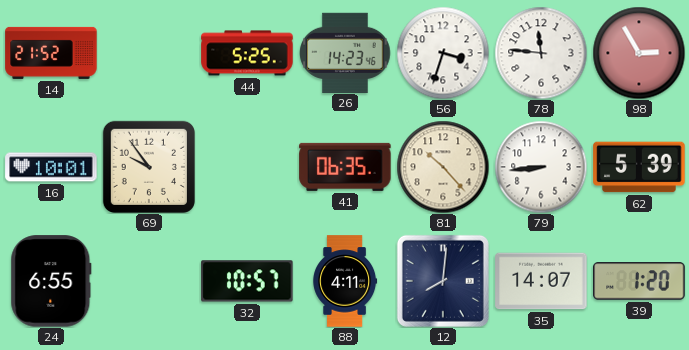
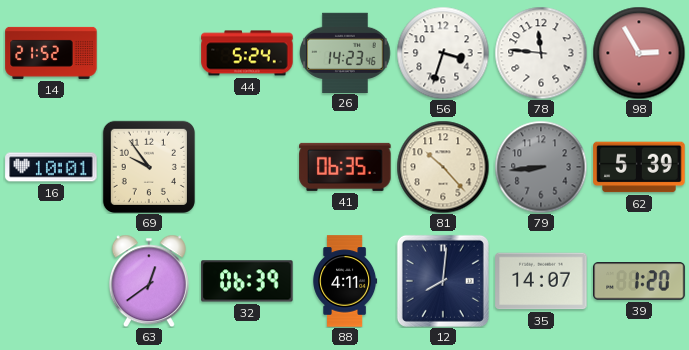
44: 5:25 -> 5:24
79 dial: white -> grey
24: 6:55 -> none
63: none -> 12:39
32: 10:57 -> 06:39
